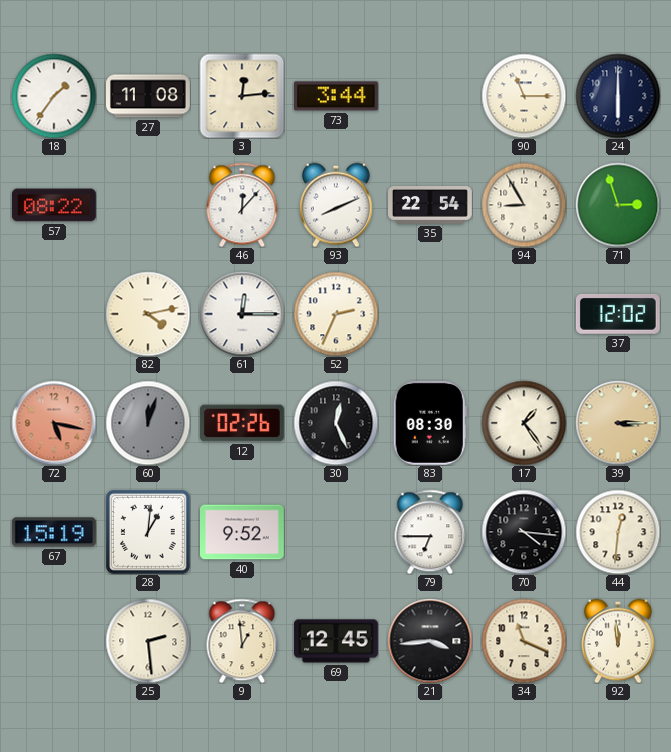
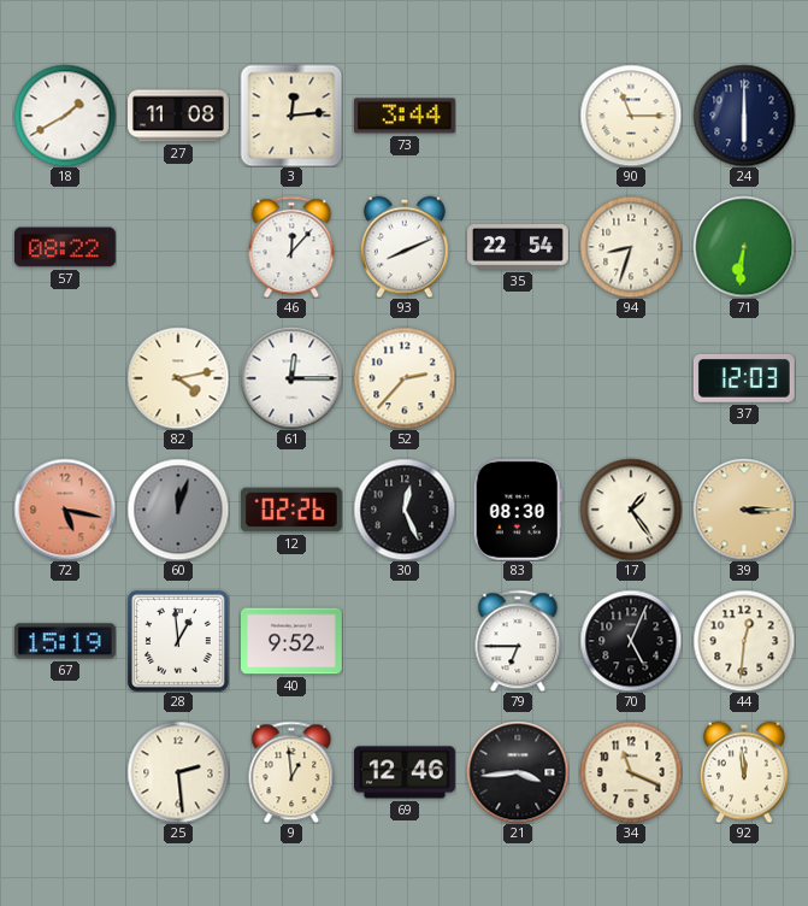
18: 1:36 -> 1:40
94: 8:55 -> 8:33
71: 2:57 -> 6:31
52: 2:34 -> 2:37
37: 12:02 -> 12:03
28: 1:01 -> 12:59
70: 4:16 -> 5:04
69: 12:45 -> 12:46
